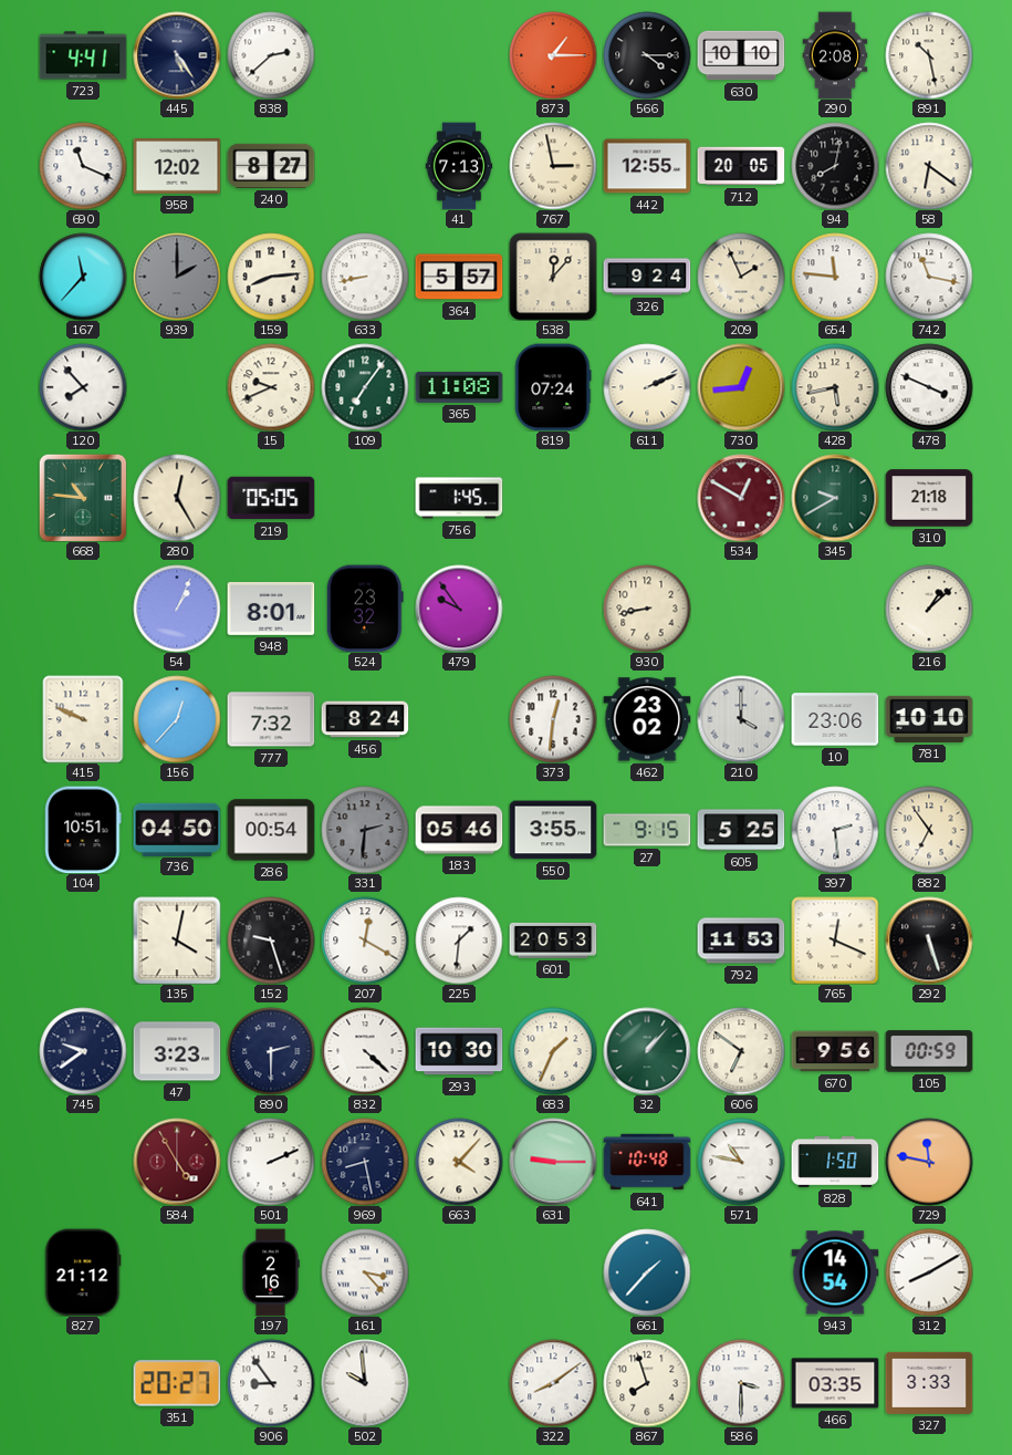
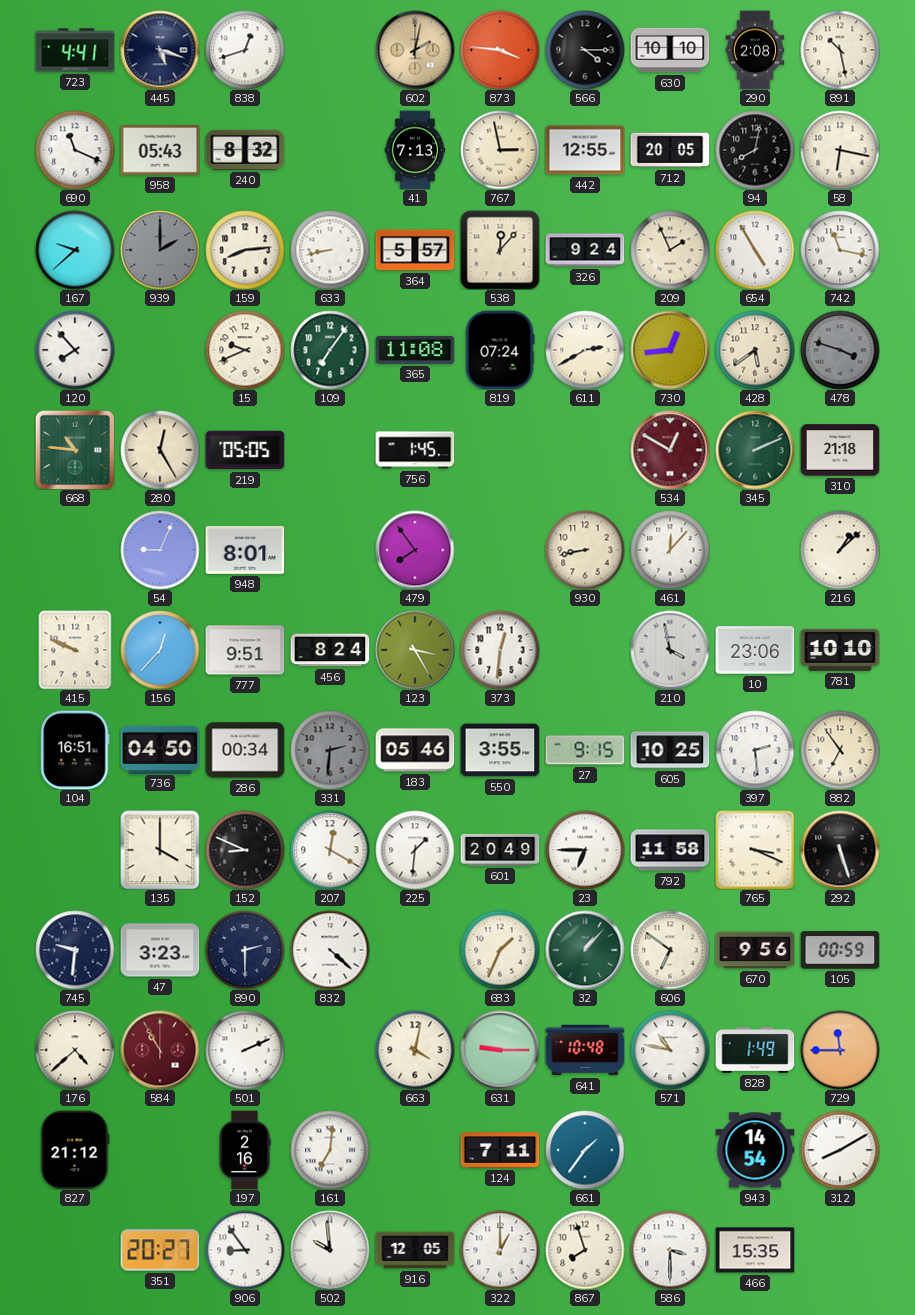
445: 5:24 -> 5:18
838: 2:38 -> 12:42
602: none -> 2:02
873: 1:15 -> 3:46
958: 12:02 -> 05:43
240: 8:27 -> 8:32
58: 6:21 -> 6:17
167: 11:37 -> 9:38
654: 11:46 -> 4:55
611: 2:11 -> 2:40
428: 5:43 -> 5:39
478: 3:49 -> 3:48
478 dial: white -> grey
345: 9:40 -> 2:11
54: 1:04 -> 9:04
524: 23:32 -> none
479: 9:54 -> 7:54
461: none -> 12:07
777: 7:32 -> 9:51
123: none -> 3:25
462: 23:02 -> none
210: 4:00 -> 3:58
104: 10:51 -> 16:51
286: 00:54 -> 00:34
605: 5:25 -> 10:25
135: 4:02 -> 4:00
152: 9:27 -> 8:49
601: 20:53 -> 20:49
23: none -> 6:45
792: 11:53 -> 11:58
765: 12:19 -> 3:19
745: 9:39 -> 9:31
293: 10:30 -> none
176: none -> 4:38
584: 4:55 -> 10:55
969: 8:28 -> none
663: 4:07 -> 4:02
828: 1:50 -> 1:49
729: 11:47 -> 11:45
161: 3:23 -> 7:01
124: none -> 7:11
661: 1:37 -> 1:36
916: none -> 12:05
322: 8:09 -> 1:00
466: 03:35 -> 15:35
327: 3:33 -> none
